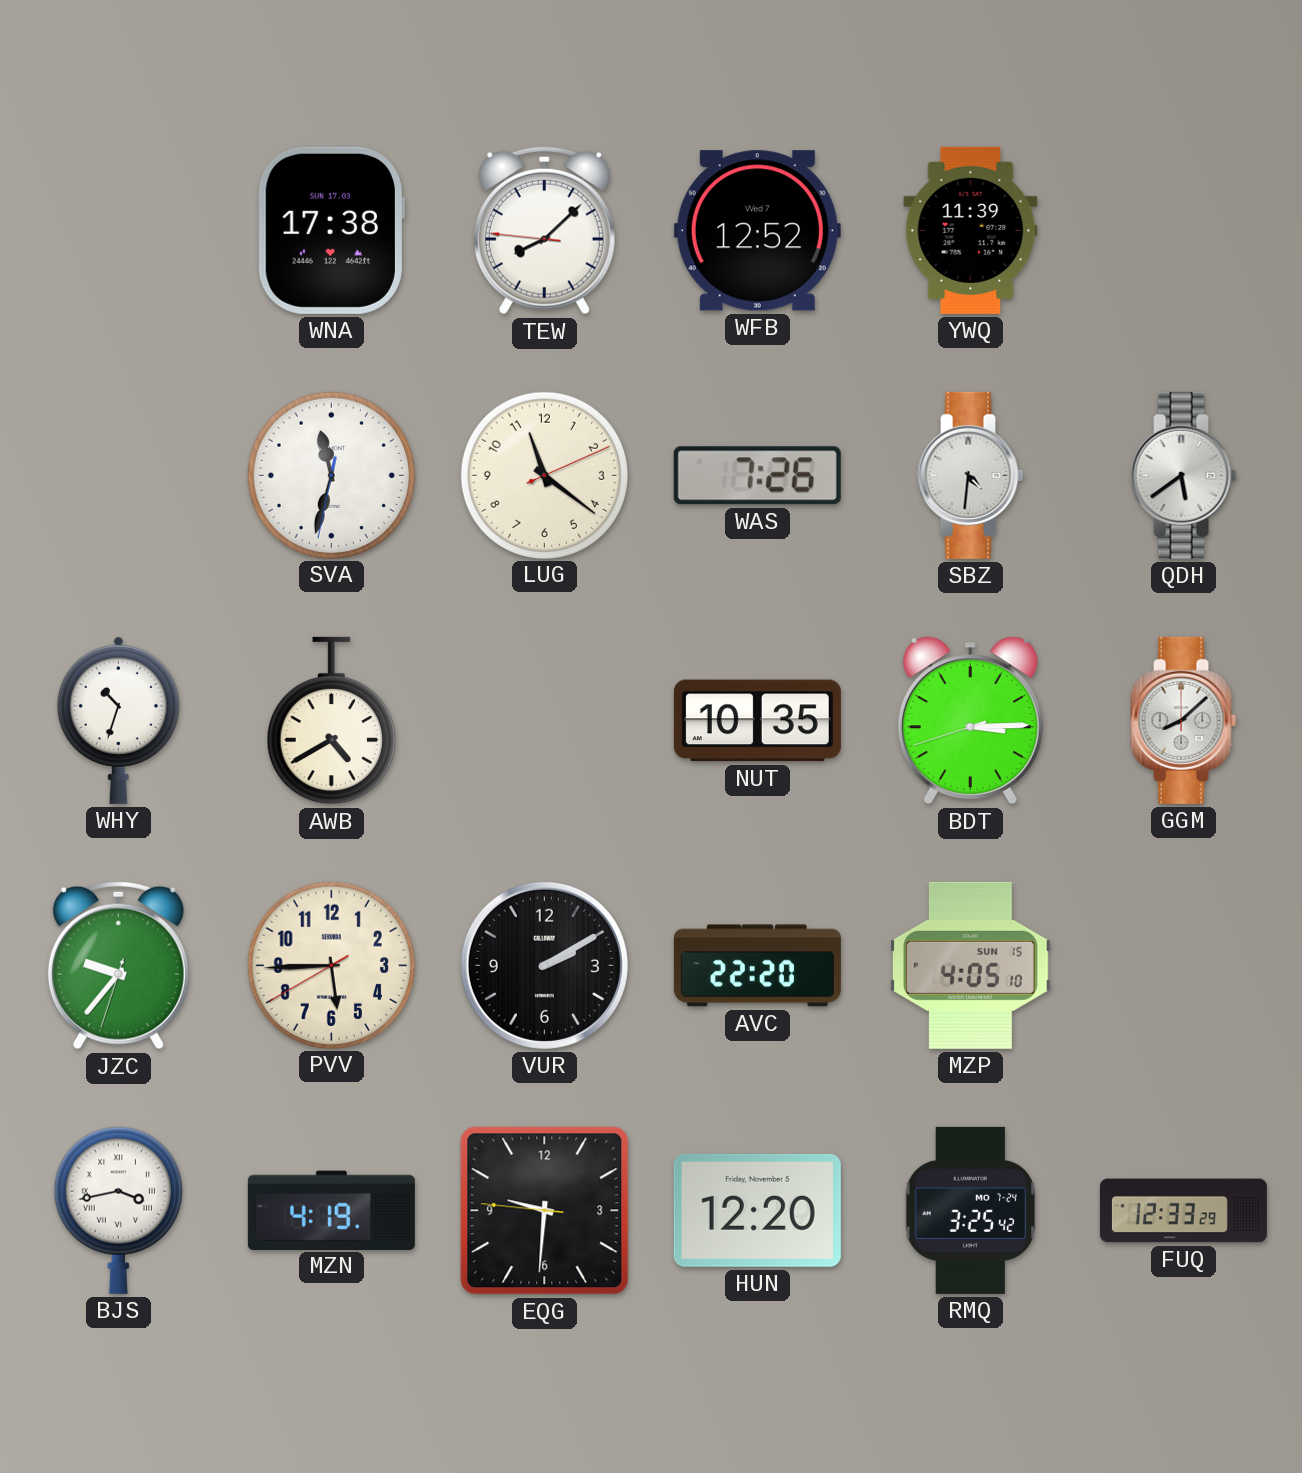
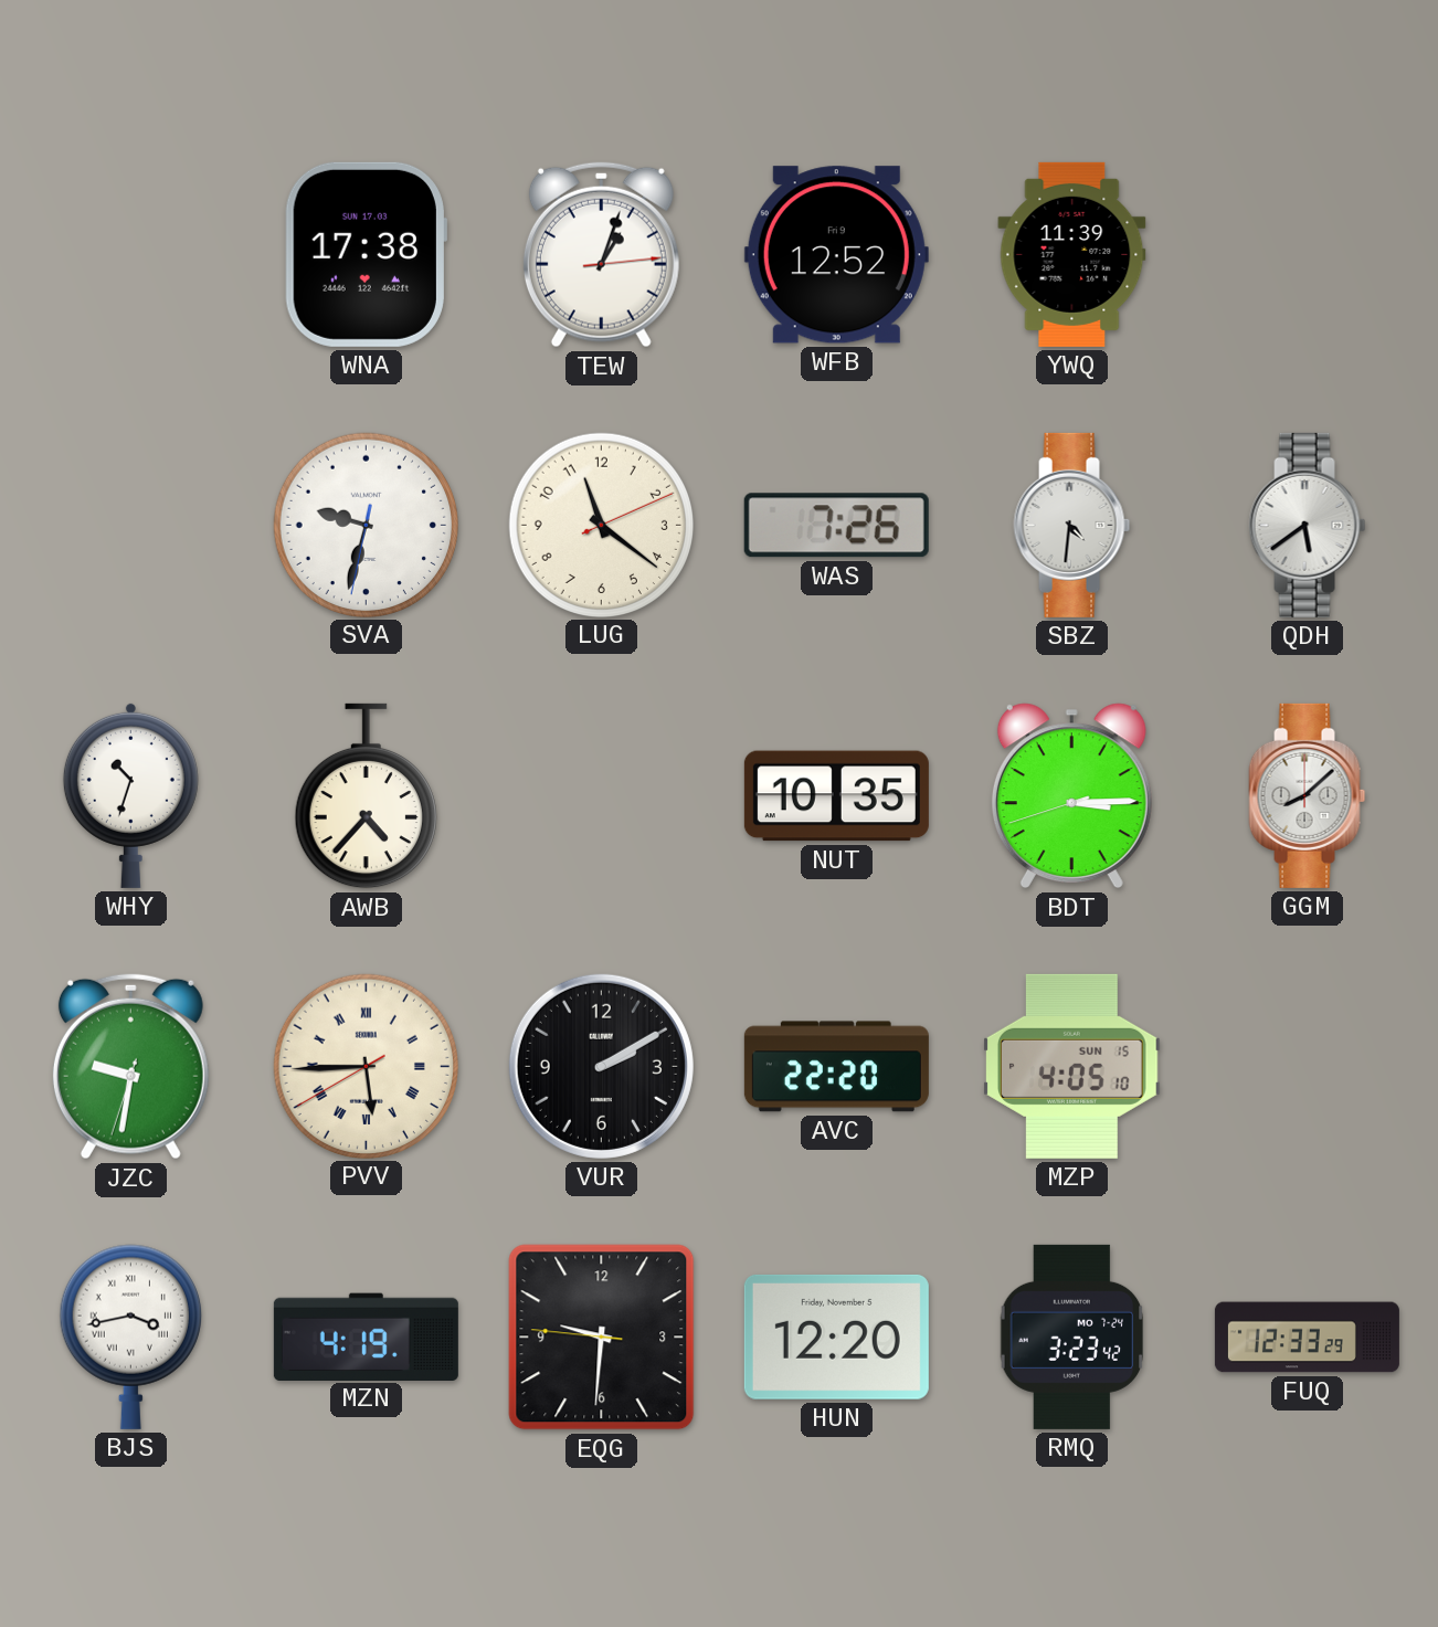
TEW: 8:07 -> 1:03
WFB date: Wed 7 -> Fri 9
SVA: 11:32 -> 9:32
AWB: 4:40 -> 4:37
JZC: 9:36 -> 9:31
PVV numerals: Arabic -> Roman
RMQ: 3:25 -> 3:23
